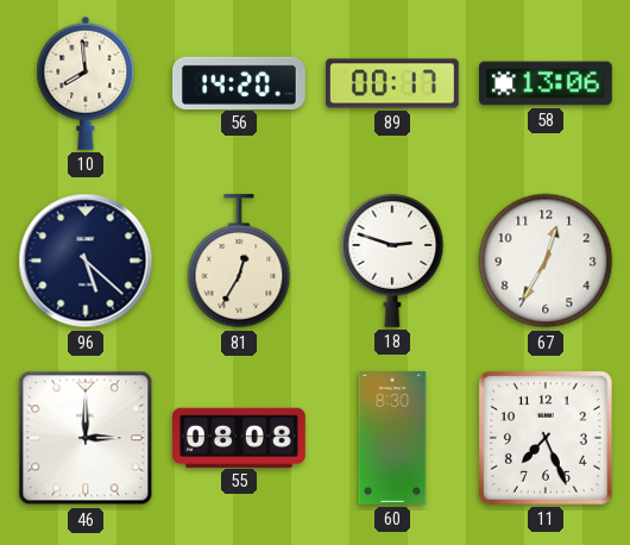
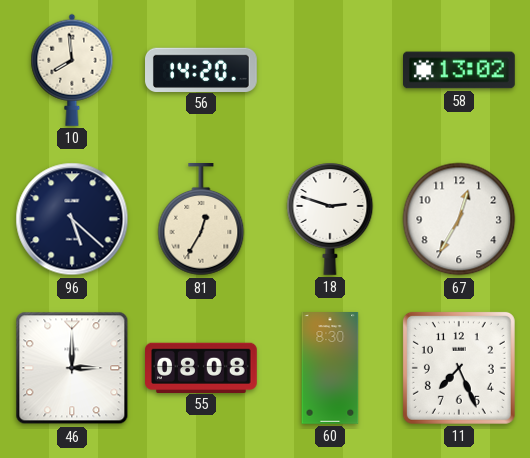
89: 00:17 -> none
58: 13:06 -> 13:02
